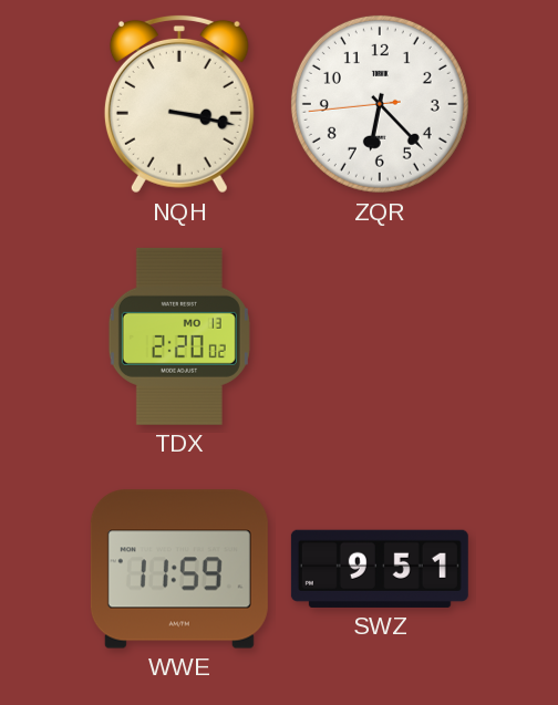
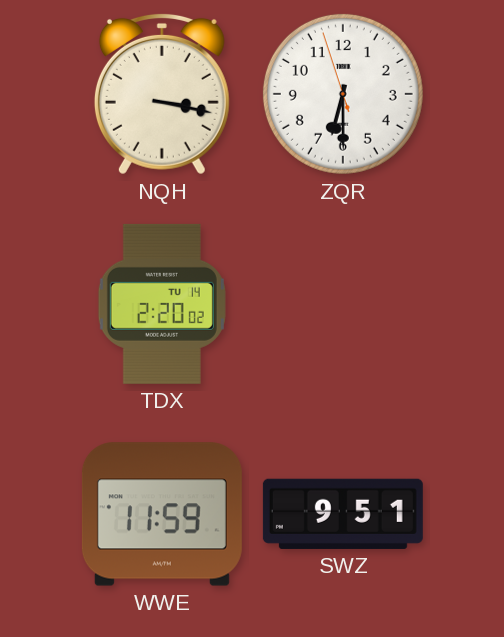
ZQR: 6:22 -> 6:29
TDX date: MO 13 -> TU 14
